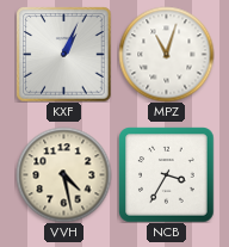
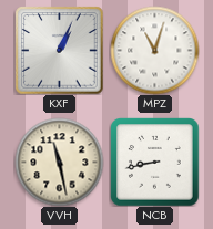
VVH: 4:28 -> 11:28
NCB: 3:35 -> 8:43
